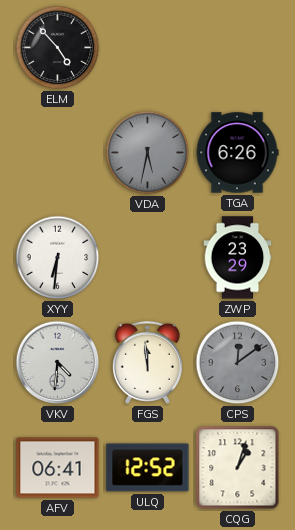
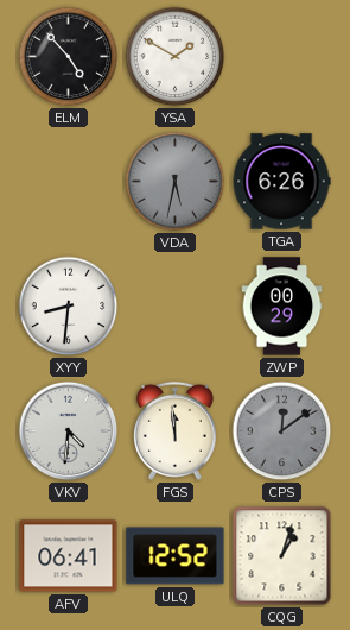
YSA: none -> 1:50
XYY: 6:31 -> 8:31
ZWP: 23:29 -> 00:29
